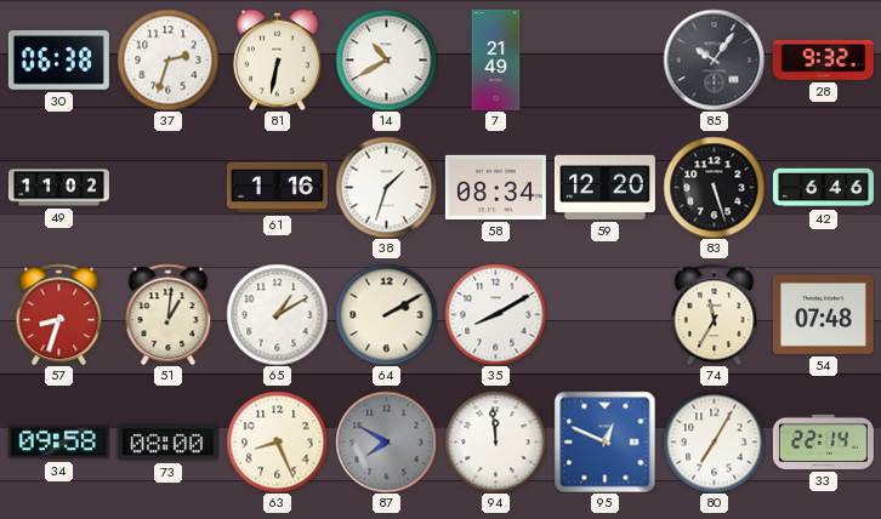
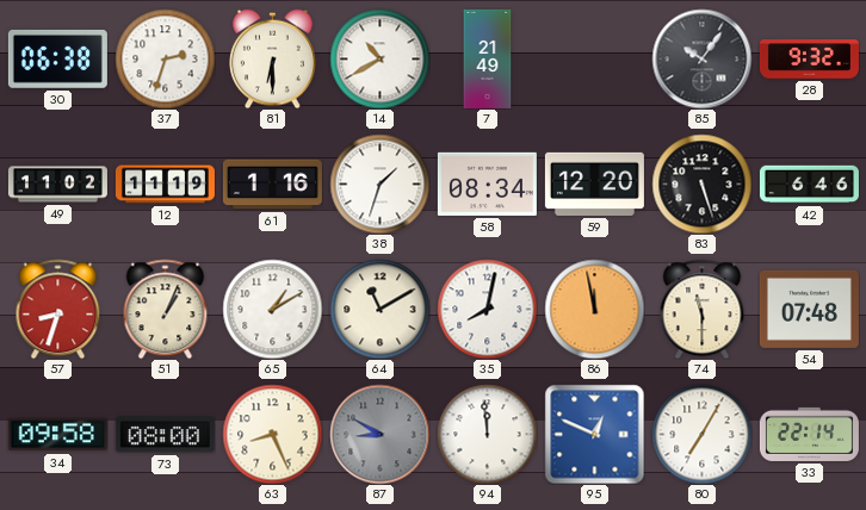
81: 6:32 -> 6:30
12: none -> 11:19
51: 1:01 -> 1:04
64: 2:10 -> 11:10
35: 8:10 -> 8:02
86: none -> 11:58
74: 11:35 -> 11:30
87: 7:50 -> 8:50
